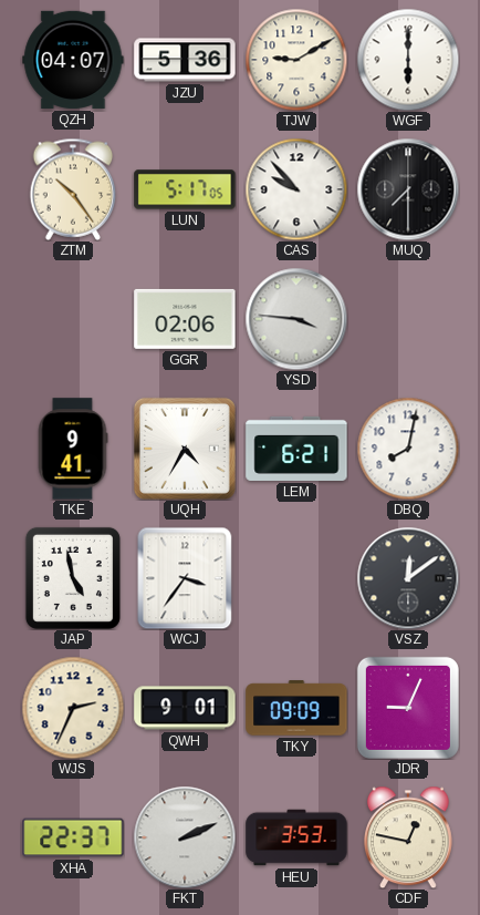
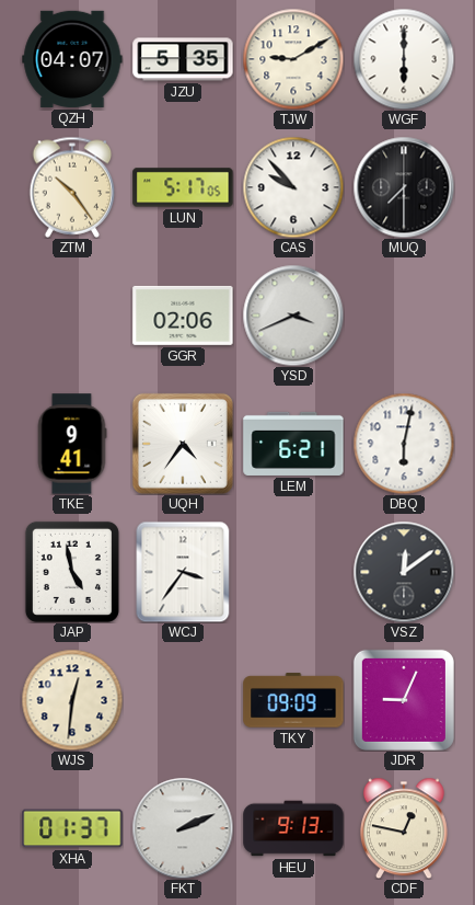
JZU: 5:36 -> 5:35
YSD: 3:46 -> 3:41
UQH: 4:35 -> 4:36
DBQ: 8:02 -> 6:02
WJS: 2:34 -> 12:31
QWH: 9:01 -> none
XHA: 22:37 -> 01:37
HEU: 3:53 -> 9:13
